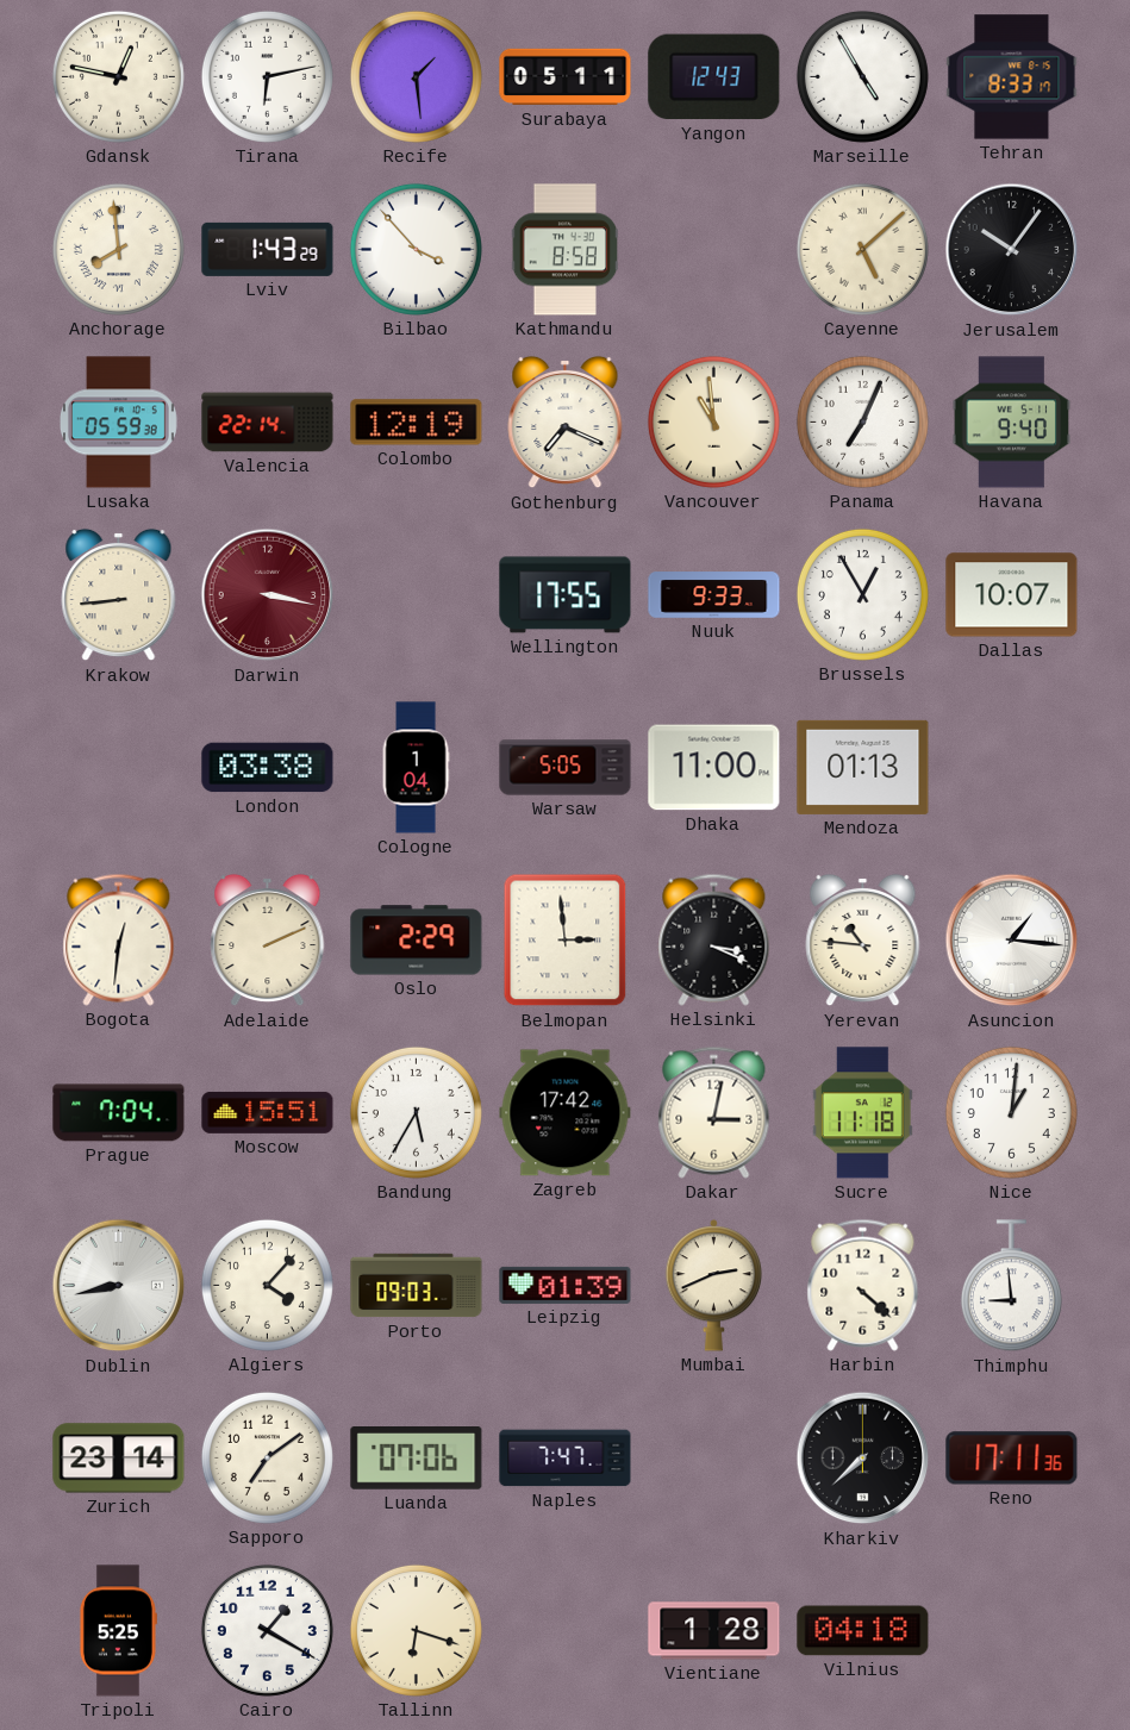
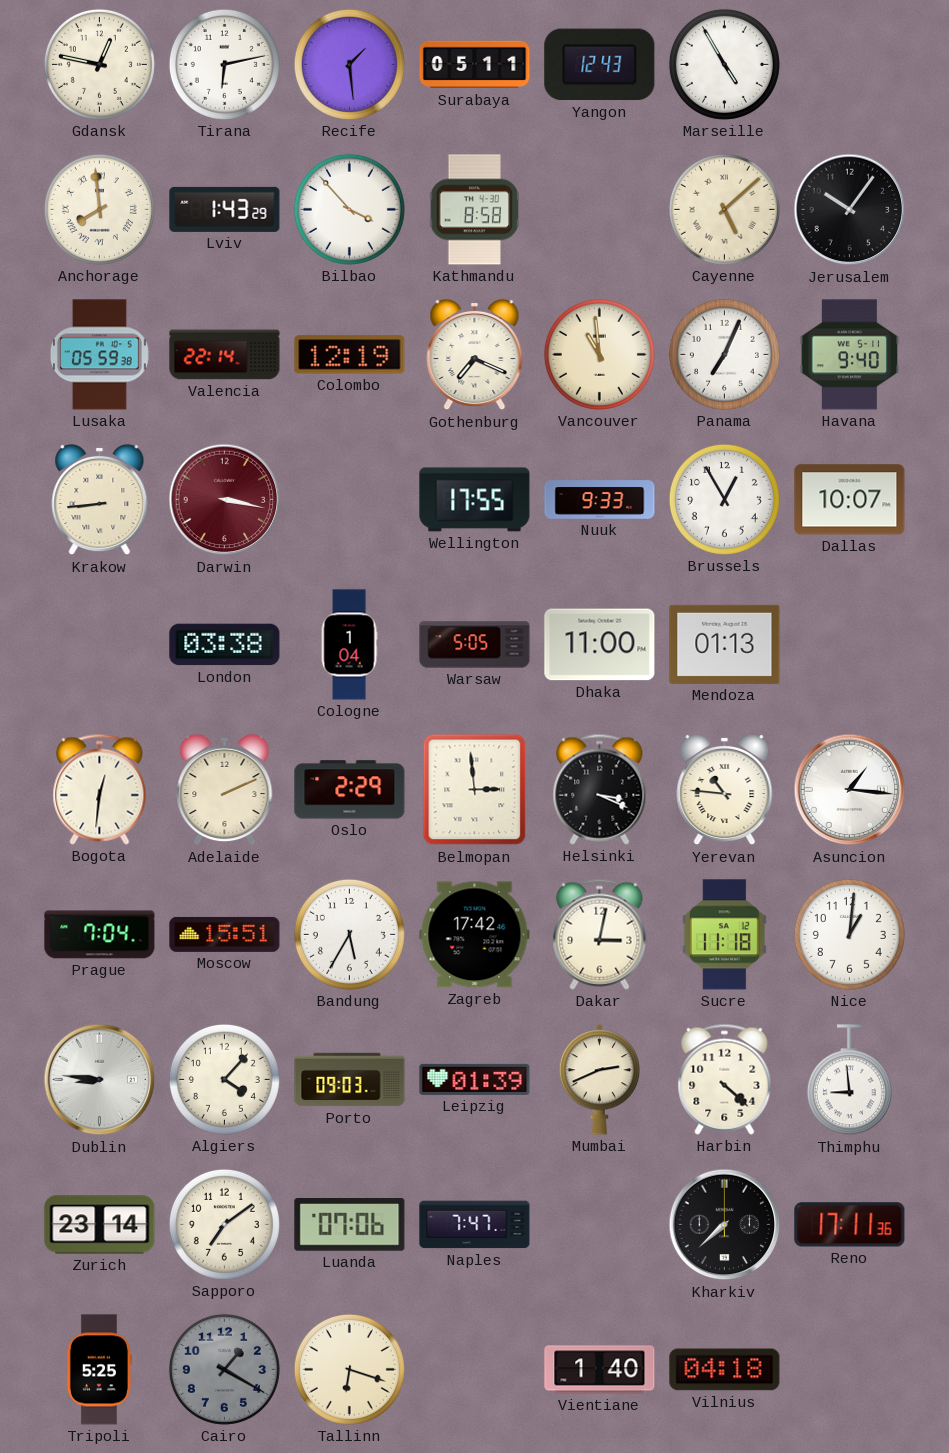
Tehran: 8:33 -> none
Dublin: 8:43 -> 8:46
Cairo dial: white -> grey
Vientiane: 1:28 -> 1:40
